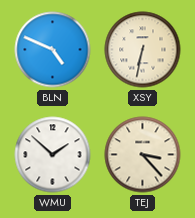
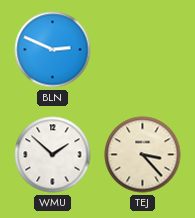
BLN: 4:49 -> 2:49
XSY: 6:32 -> none
